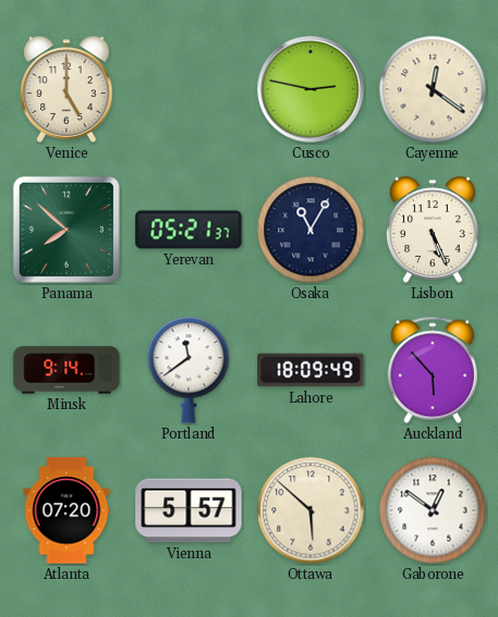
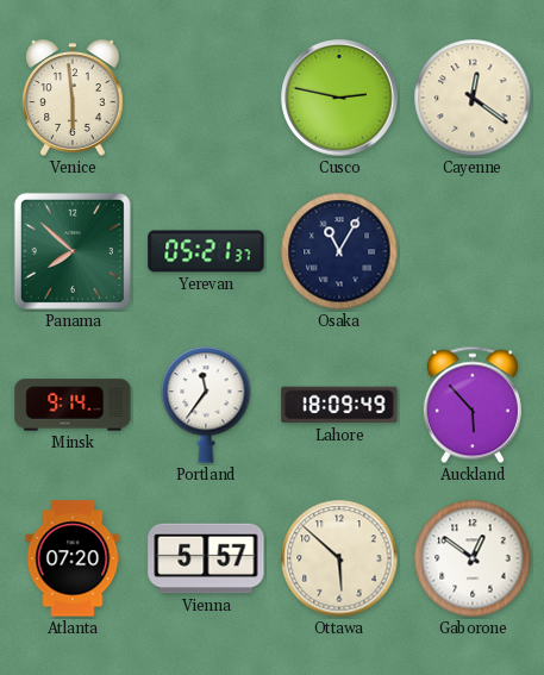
Venice: 5:00 -> 5:59
Lisbon: 5:26 -> none
Portland: 11:39 -> 11:36
